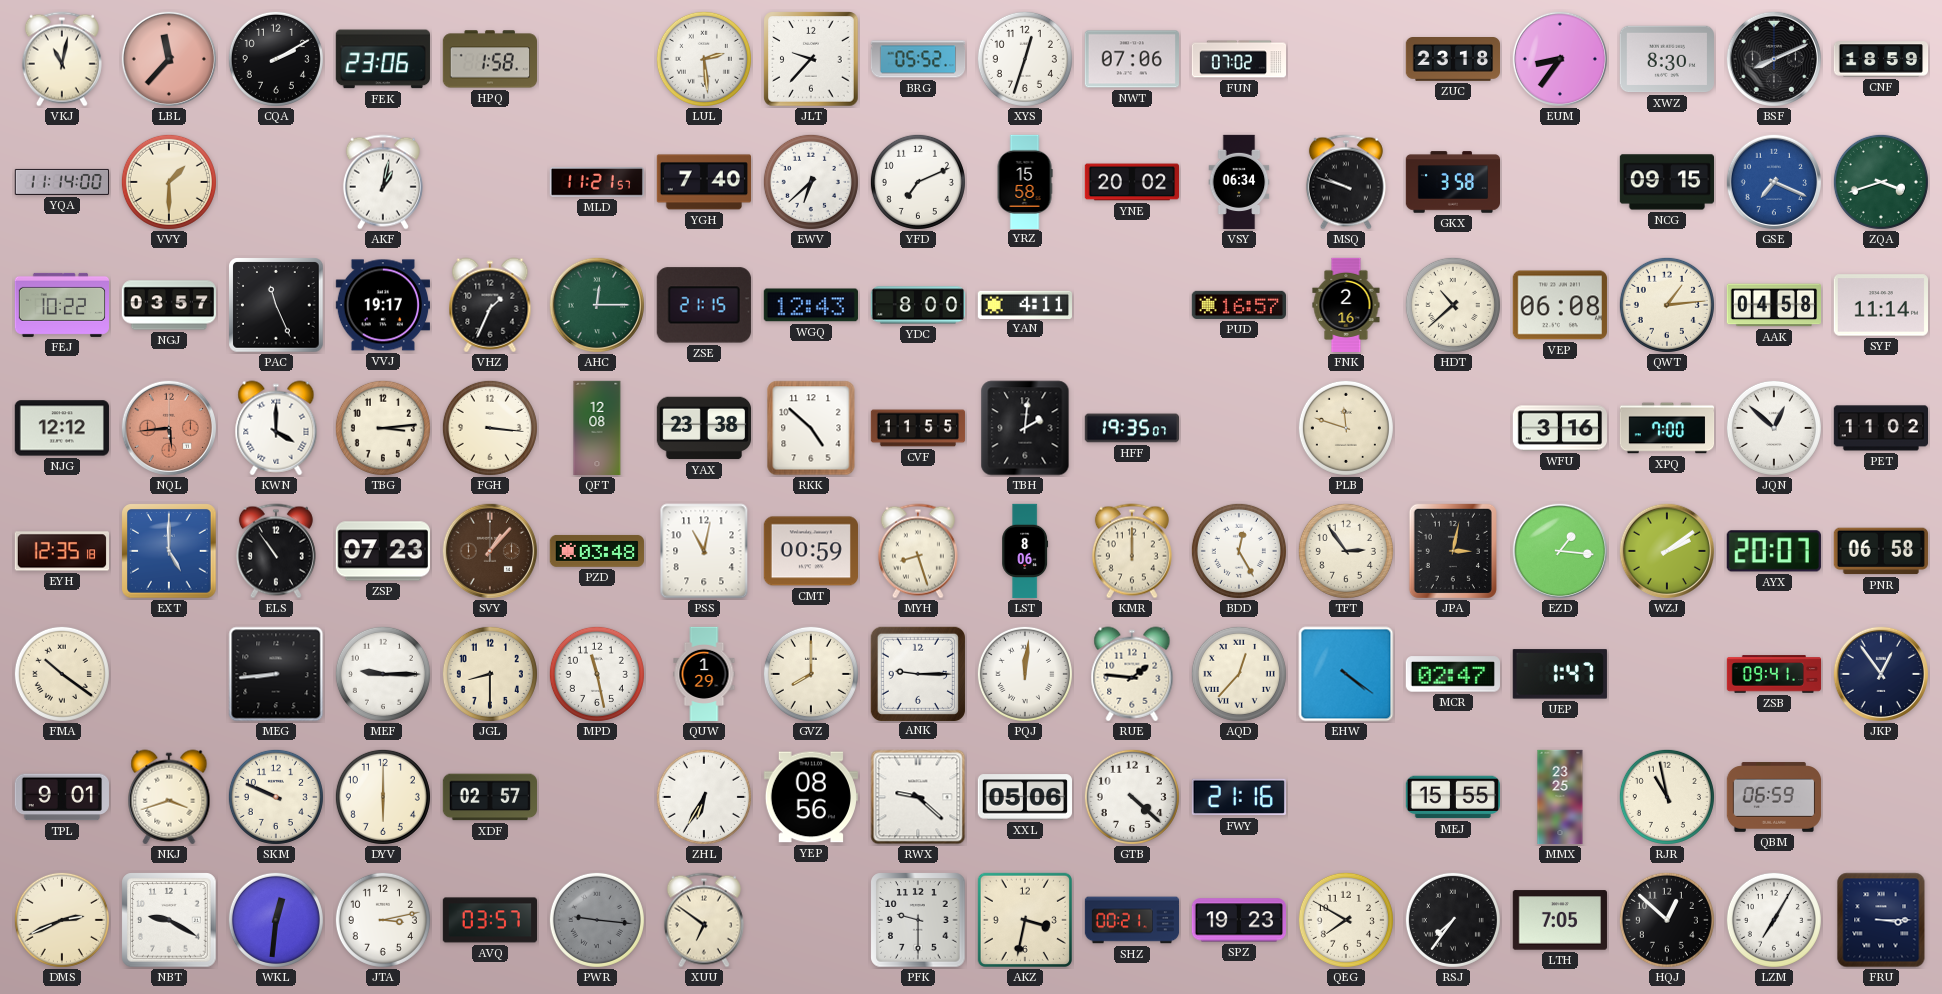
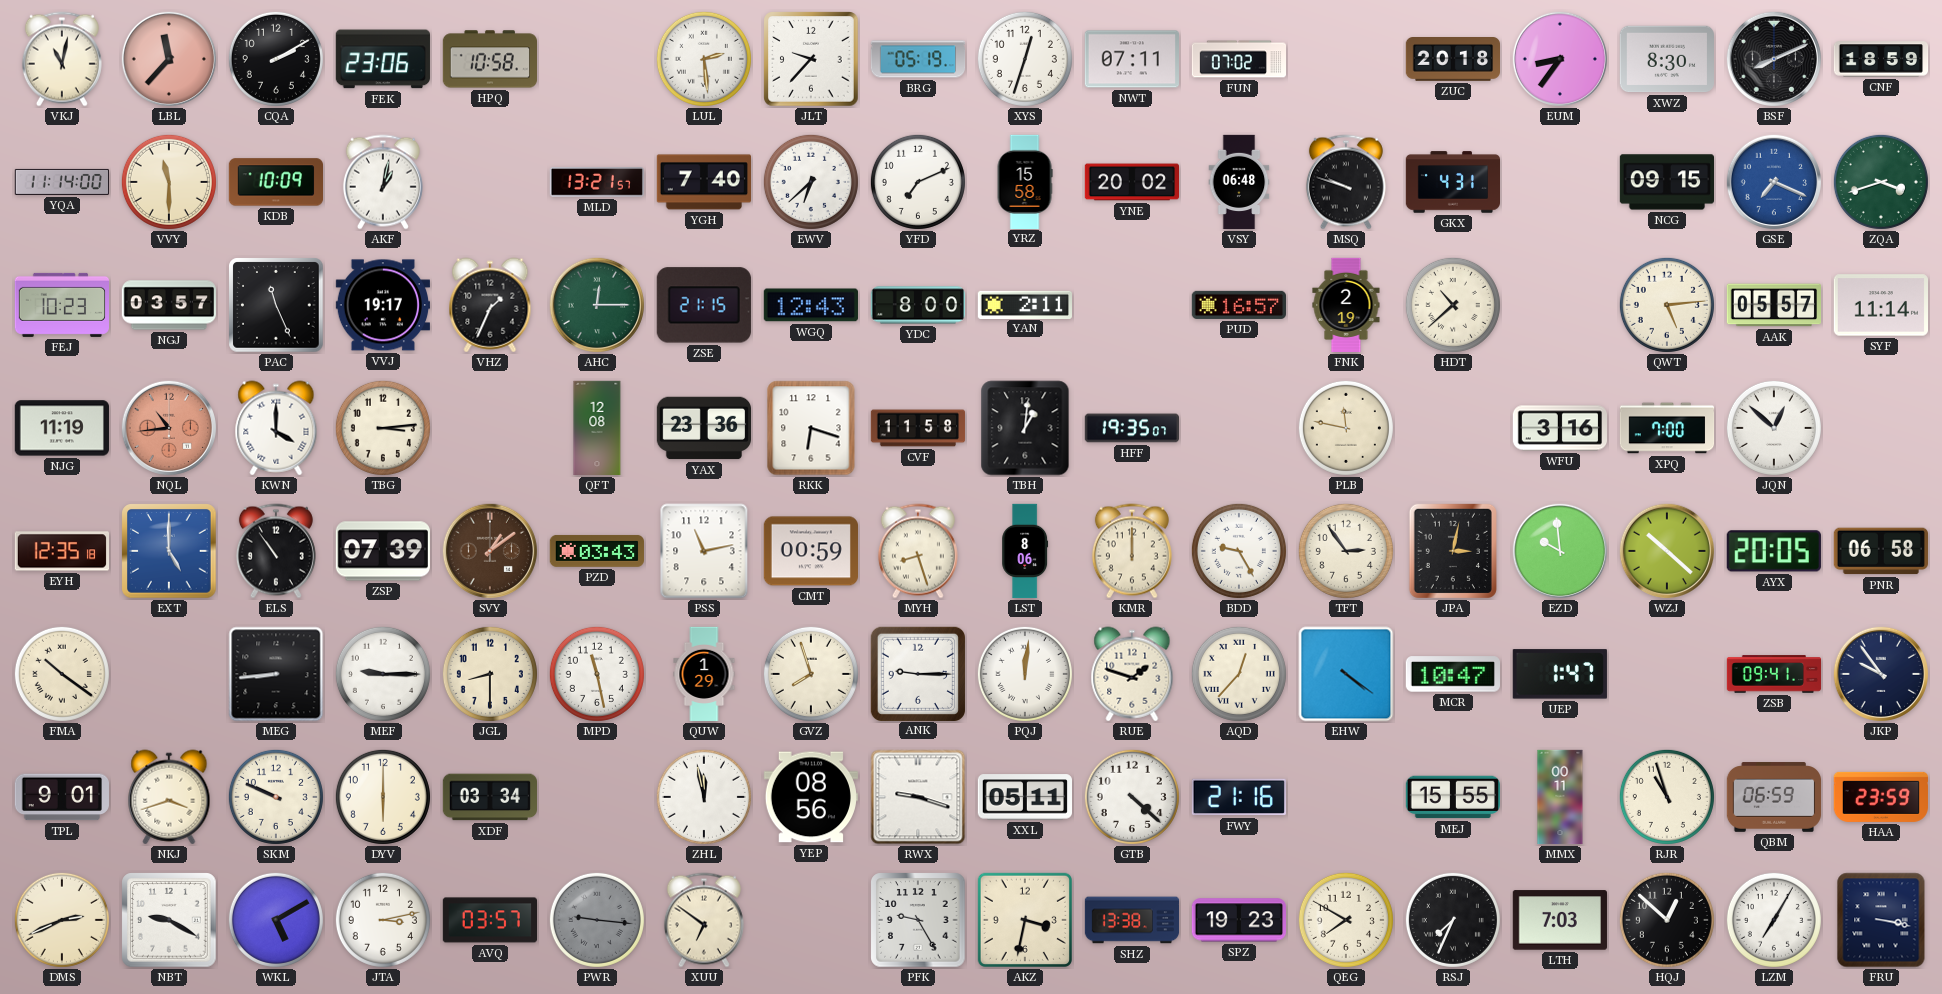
HPQ: 1:58 -> 10:58
BRG: 05:52 -> 05:19
NWT: 07:06 -> 07:11
ZUC: 23:18 -> 20:18
VVY: 1:30 -> 11:30
KDB: none -> 10:09
MLD: 11:21 -> 13:21
VSY: 06:34 -> 06:48
GKX: 3:58 -> 4:31
FEJ: 10:22 -> 10:23
YAN: 4:11 -> 2:11
FNK: 2:16 -> 2:19
VEP: 06:08 -> none
QWT: 1:14 -> 5:14
AAK: 04:58 -> 05:57
NJG: 12:12 -> 11:19
NQL: 5:44 -> 10:44
FGH: 3:16 -> none
YAX: 23:38 -> 23:36
RKK: 4:52 -> 6:18
CVF: 11:55 -> 11:58
TBH: 2:01 -> 1:01
PLB: 11:48 -> 11:47
PET: 11:02 -> none
ZSP: 07:23 -> 07:39
SVY: 1:07 -> 1:09
PZD: 03:48 -> 03:43
PSS: 11:02 -> 11:13
BDD: 12:25 -> 9:25
EZD: 1:16 -> 9:59
WZJ: 2:09 -> 10:22
AYX: 20:07 -> 20:05
GVZ: 8:00 -> 7:57
RUE: 1:46 -> 1:48
MCR: 02:47 -> 10:47
JKP: 12:54 -> 9:54
XDF: 02:57 -> 03:34
ZHL: 6:35 -> 11:58
RWX: 9:22 -> 9:18
XXL: 05:06 -> 05:11
MMX: 23:25 -> 00:11
RJR: 10:58 -> 10:57
HAA: none -> 23:59
WKL: 12:31 -> 5:10
PFK: 9:30 -> 9:25
SHZ: 00:21 -> 13:38
RSJ: 7:36 -> 7:34
LTH: 7:05 -> 7:03
FRU: 3:15 -> 3:17
